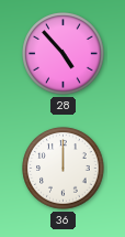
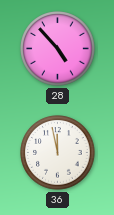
36: 12:00 -> 11:58
